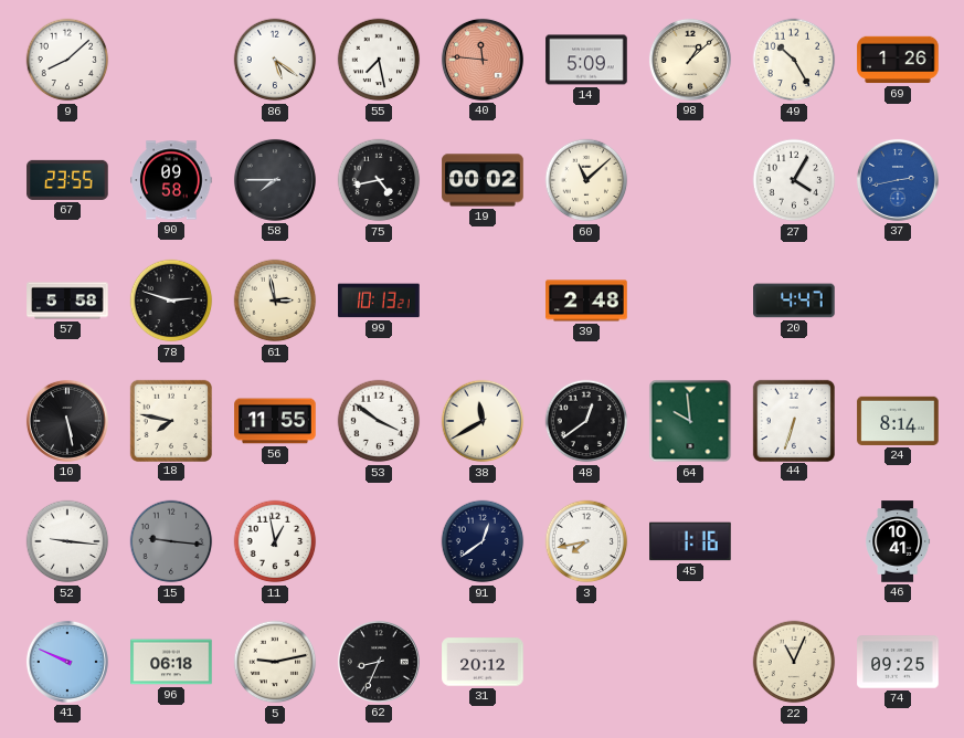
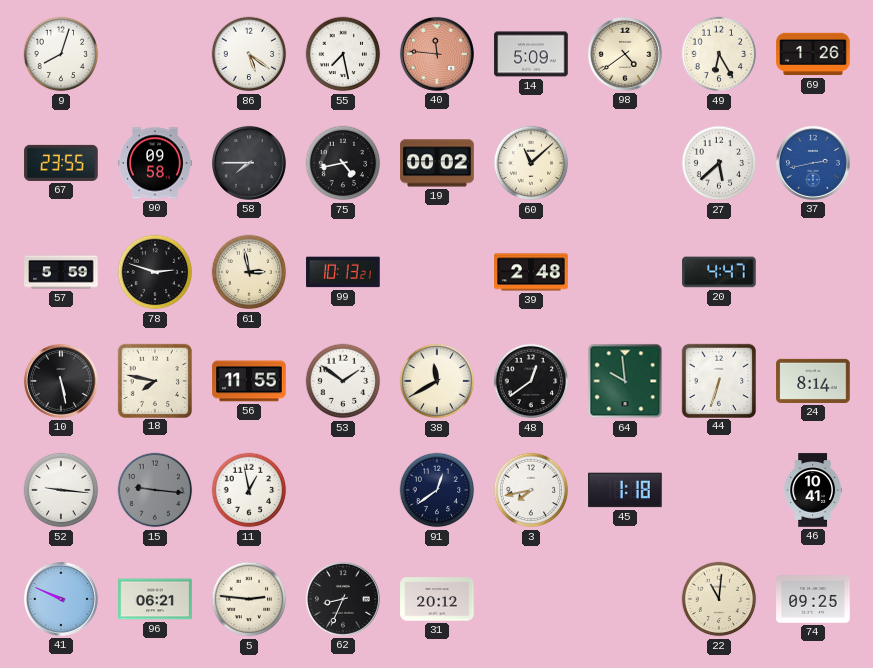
9: 8:08 -> 8:03
98: 1:08 -> 4:39
49: 10:25 -> 6:25
27: 4:05 -> 5:38
57: 5:58 -> 5:59
53: 3:51 -> 1:51
45: 1:16 -> 1:18
96: 06:18 -> 06:21
5: 9:13 -> 2:46
22: 11:04 -> 11:01
